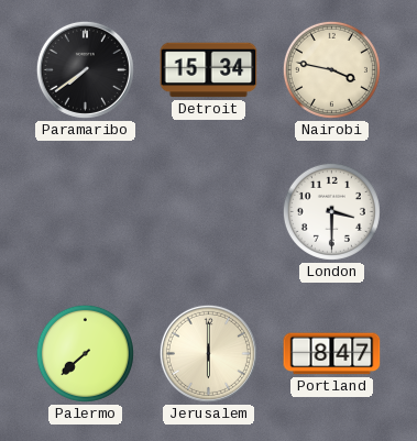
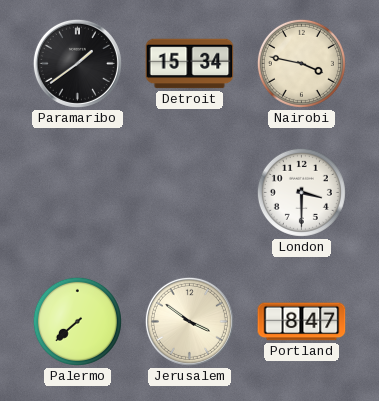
Paramaribo: 7:39 -> 1:39
Jerusalem: 6:00 -> 3:51
